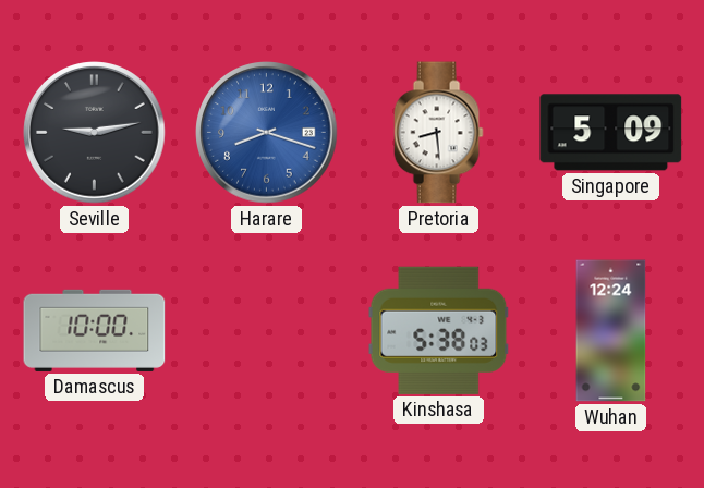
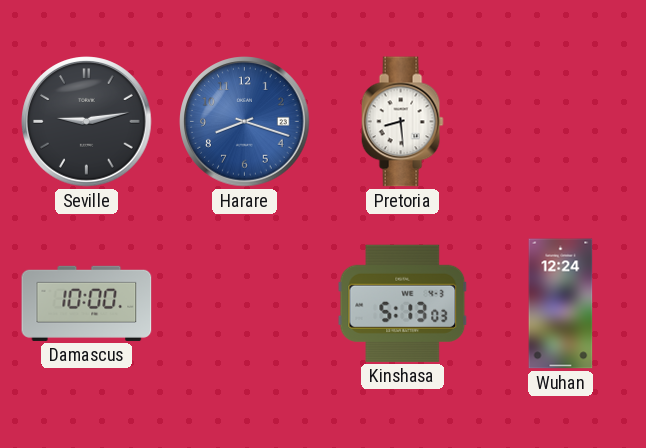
Singapore: 5:09 -> none
Kinshasa: 5:38 -> 5:13
